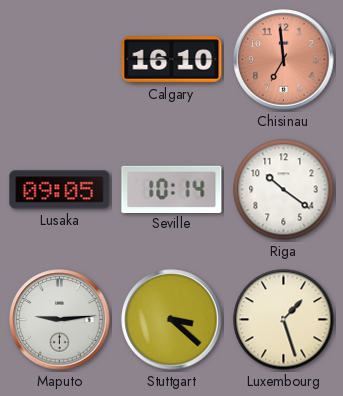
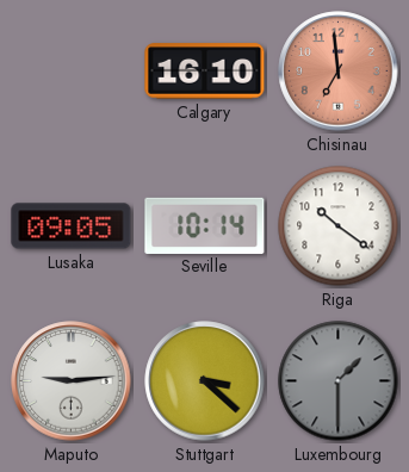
Luxembourg: 1:27 -> 1:30
Luxembourg dial: cream -> grey
